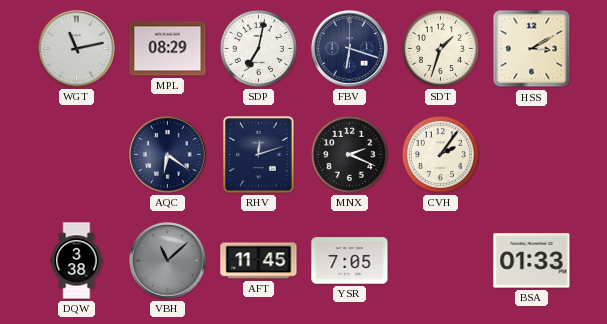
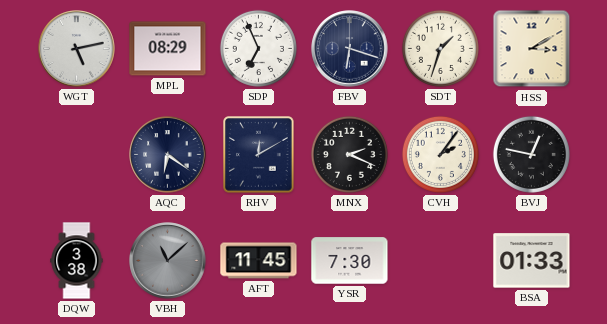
WGT: 11:13 -> 5:13
SDP: 7:02 -> 6:56
RHV: 12:12 -> 12:10
BVJ: none -> 12:47
YSR: 7:05 -> 7:30
